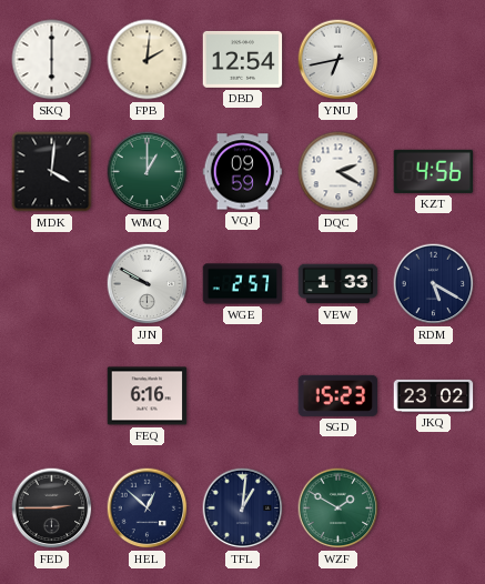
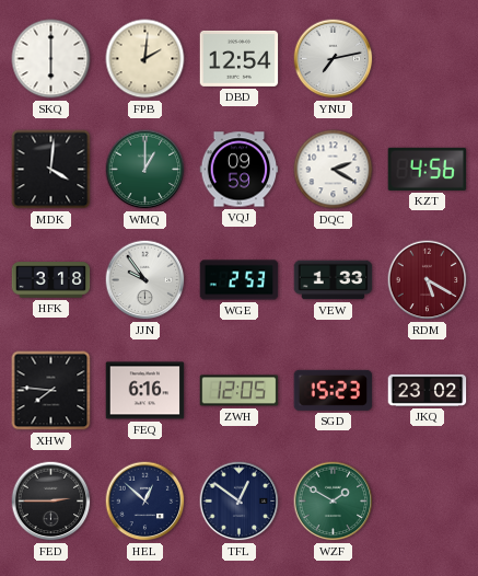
YNU: 6:43 -> 7:13
HFK: none -> 3:18
JJN: 9:50 -> 9:54
WGE: 2:57 -> 2:53
RDM dial: navy -> burgundy
XHW: none -> 7:46
ZWH: none -> 12:05
TFL: 1:01 -> 12:51
